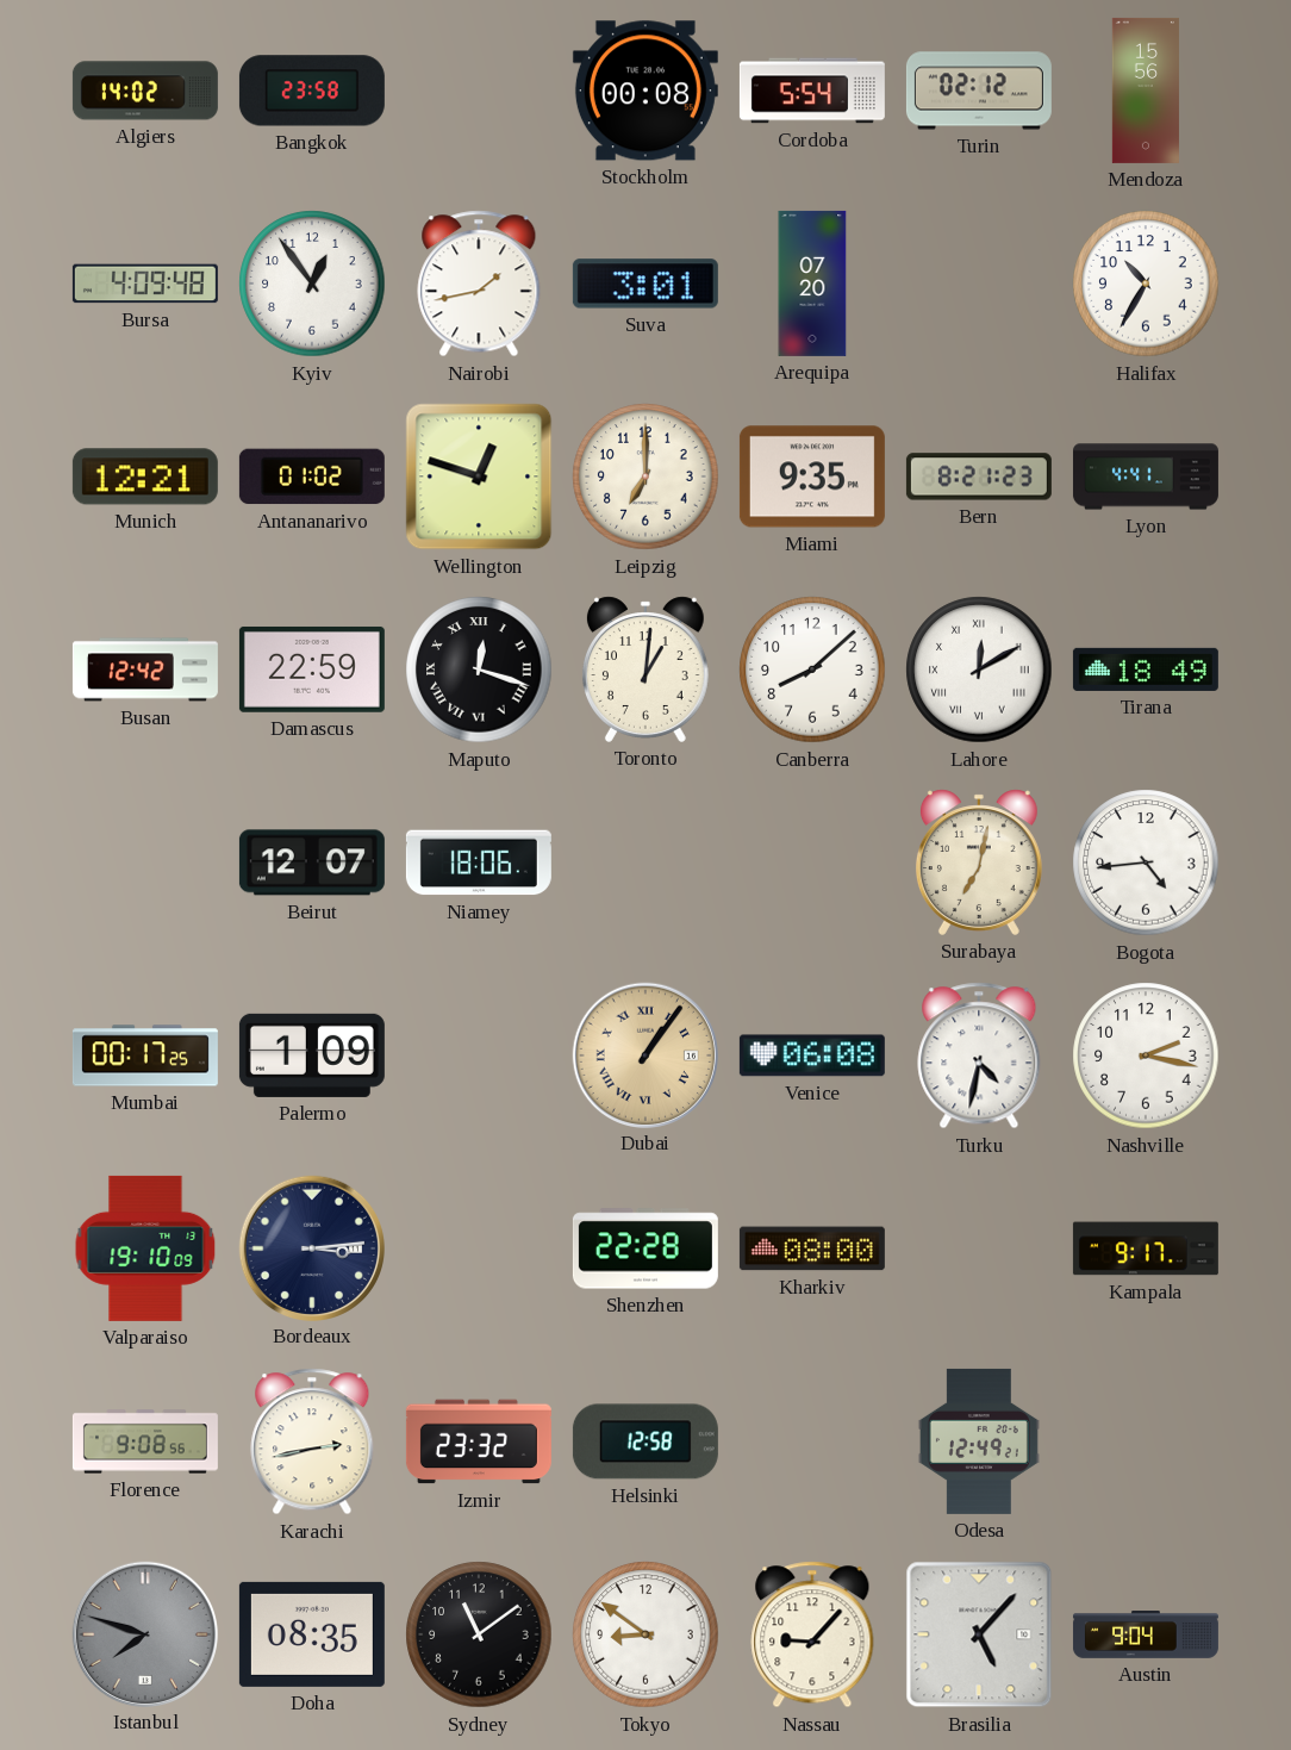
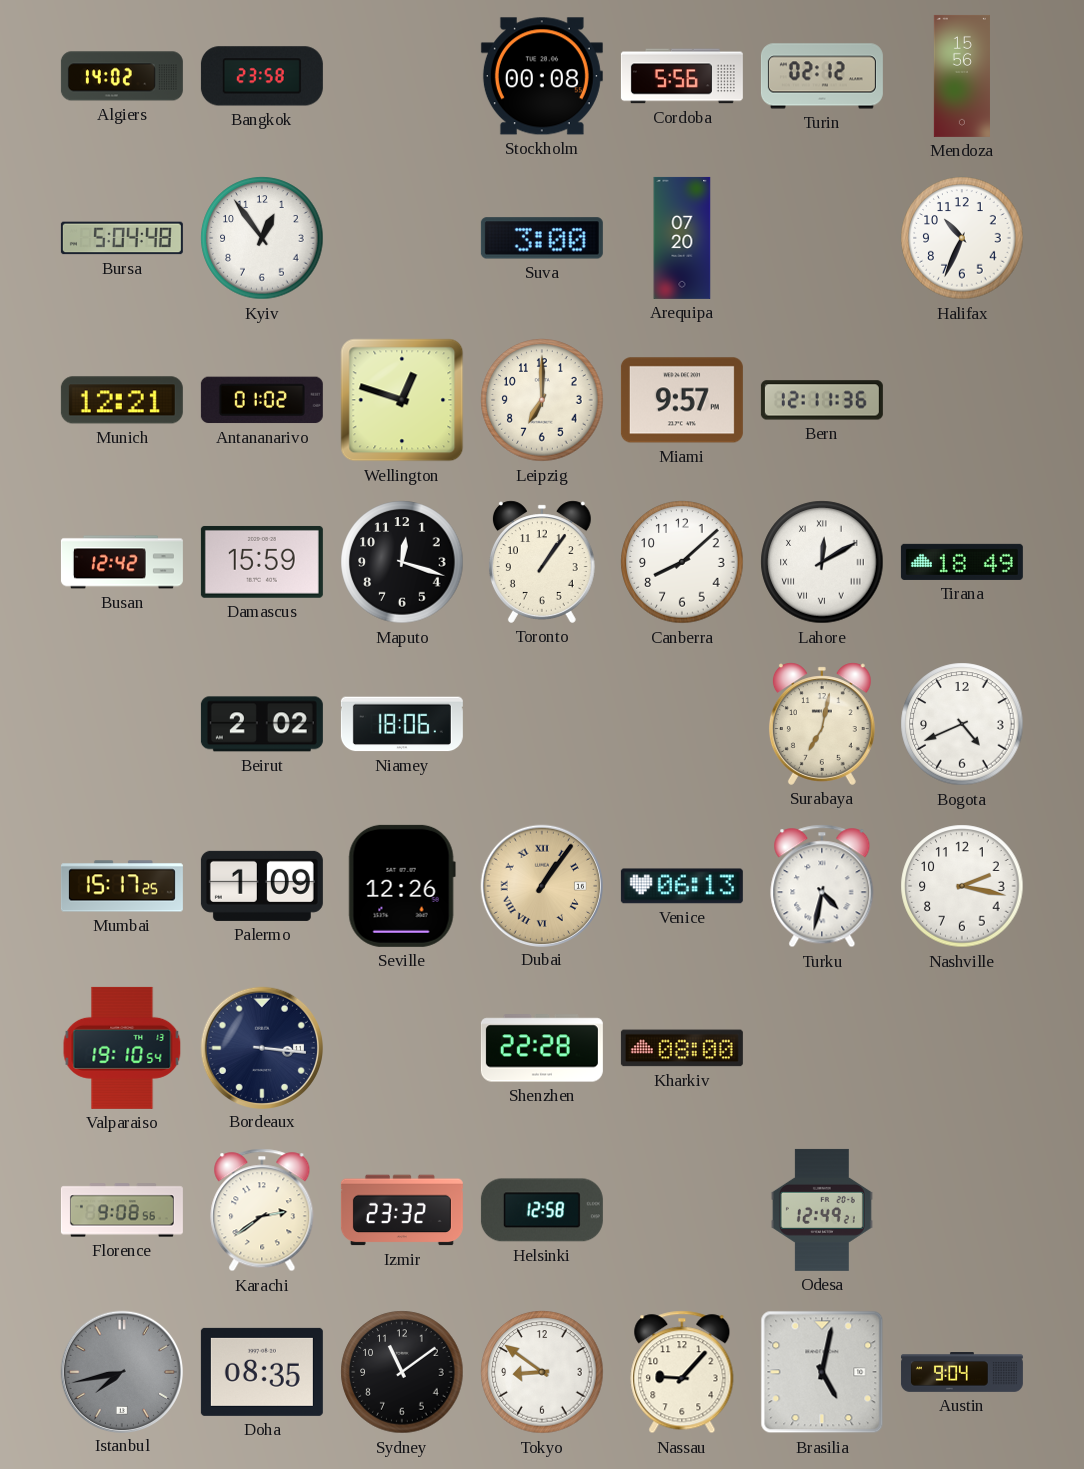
Cordoba: 5:54 -> 5:56
Bursa: 4:09 -> 5:04
Nairobi: 1:43 -> none
Suva: 3:01 -> 3:00
Halifax: 10:35 -> 10:34
Miami: 9:35 -> 9:57
Bern: 8:21 -> 12:11
Lyon: 4:41 -> none
Damascus: 22:59 -> 15:59
Maputo numerals: Roman -> Arabic
Toronto: 1:01 -> 1:06
Beirut: 12:07 -> 2:02
Bogota: 4:44 -> 4:41
Mumbai: 00:17 -> 15:17
Seville: none -> 12:26
Venice: 06:08 -> 06:13
Valparaiso: 19:10:09 -> 19:10:54
Bordeaux: 3:14 -> 3:16
Kampala: 9:17 -> none
Karachi: 2:43 -> 2:39
Istanbul: 7:48 -> 7:43
Brasilia: 5:07 -> 5:02
